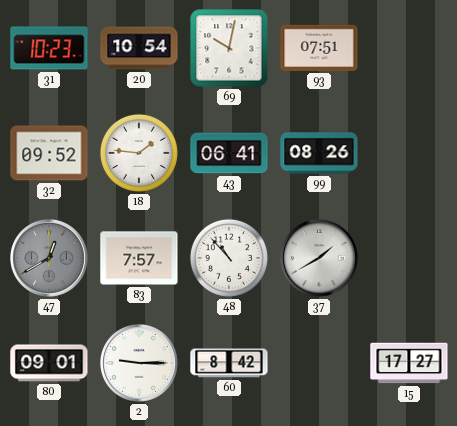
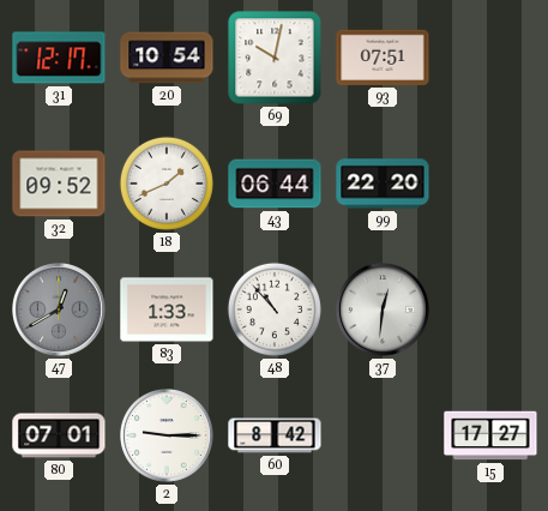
31: 10:23 -> 12:17
18: 1:46 -> 1:41
43: 06:41 -> 06:44
99: 08:26 -> 22:20
83: 7:57 -> 1:33
37: 1:40 -> 12:31
80: 09:01 -> 07:01
